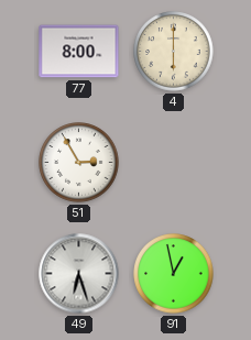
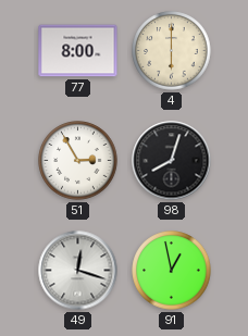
98: none -> 8:03
49: 6:27 -> 12:18
